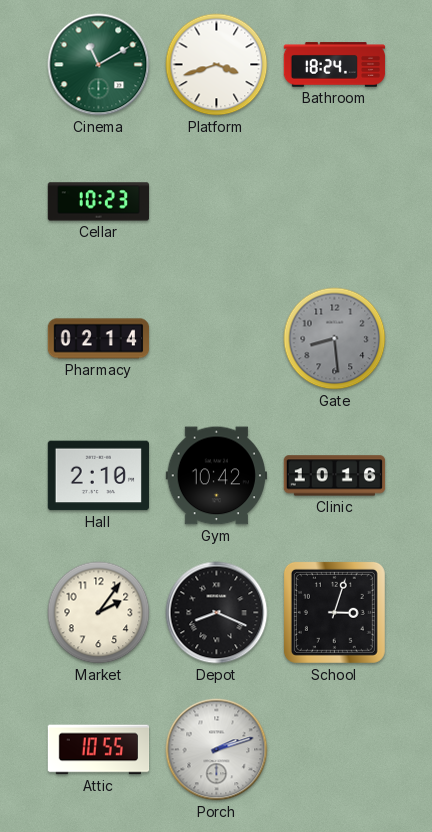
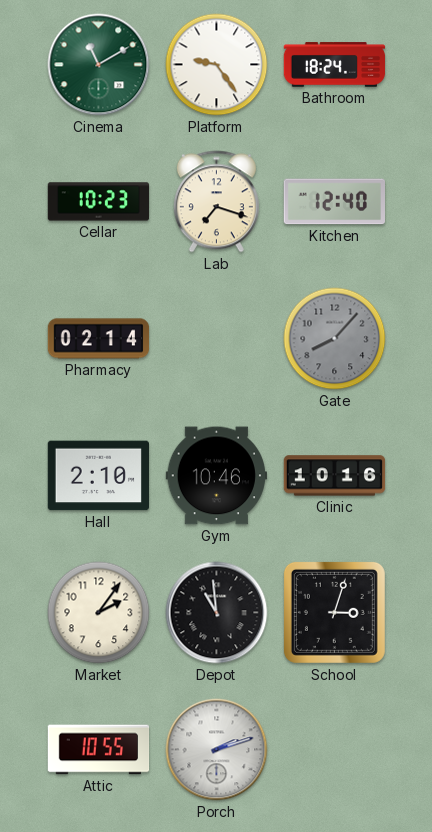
Platform: 3:42 -> 9:24
Lab: none -> 7:18
Kitchen: none -> 12:40
Gate: 8:29 -> 8:07
Gym: 10:42 -> 10:46
Depot: 8:19 -> 10:59
